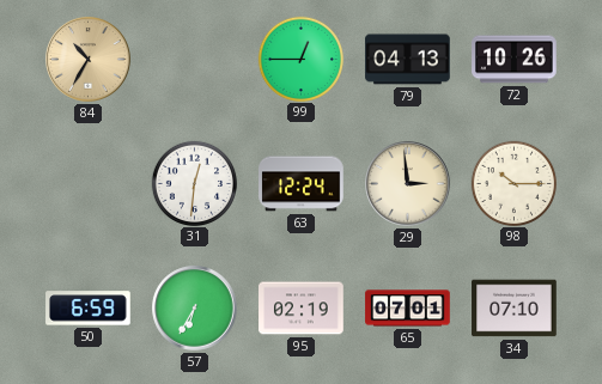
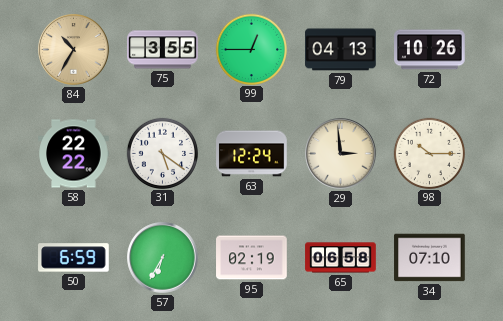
75: none -> 3:55
58: none -> 22:22
31: 12:31 -> 5:21
65: 07:01 -> 06:58
